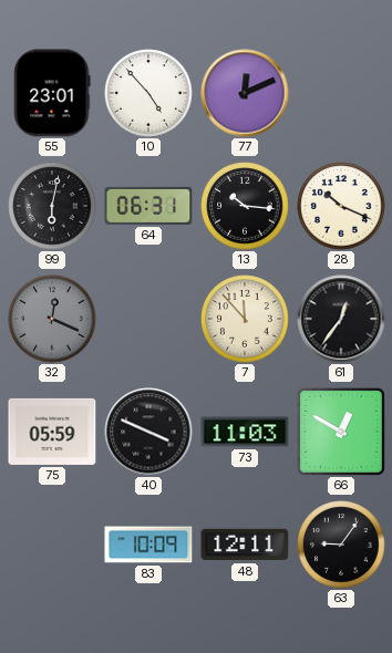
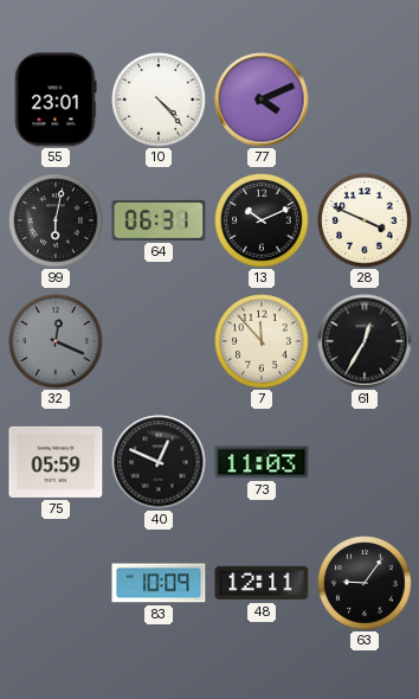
10: 4:53 -> 4:23
77: 12:11 -> 4:11
13: 10:16 -> 10:11
28: 10:19 -> 3:49
61: 12:36 -> 12:35
40: 3:49 -> 12:49
66: 12:50 -> none
